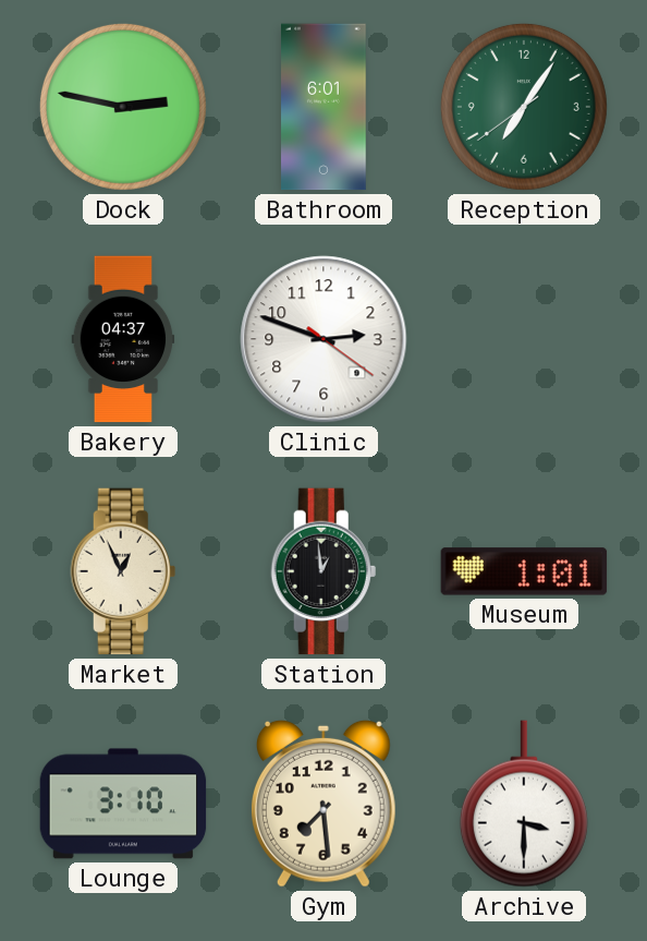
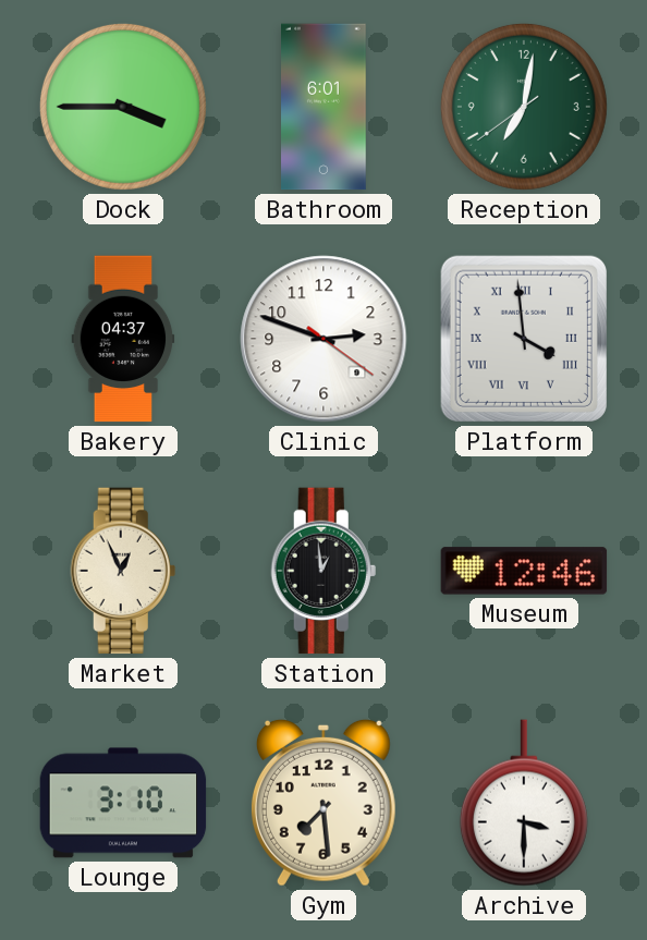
Dock: 2:47 -> 3:45
Reception: 7:05 -> 7:01
Platform: none -> 3:59
Museum: 1:01 -> 12:46
